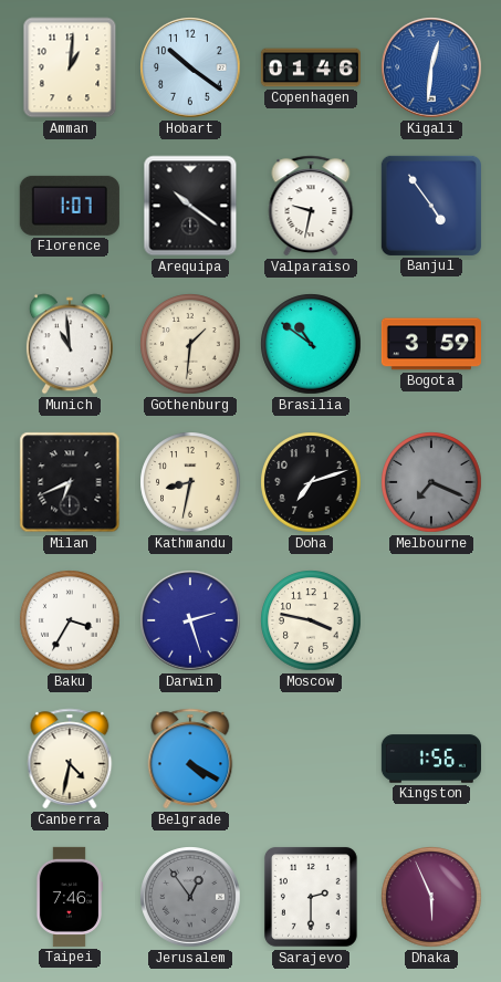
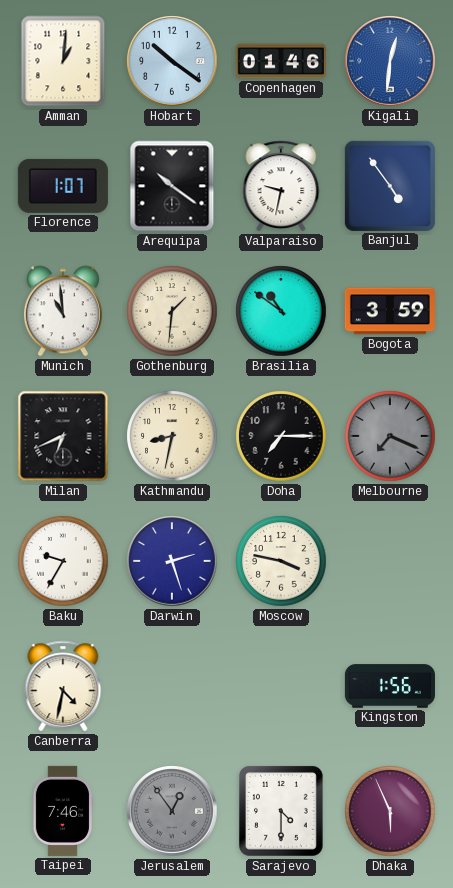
Doha: 7:12 -> 7:15
Baku: 3:35 -> 9:35
Belgrade: 4:20 -> none
Sarajevo: 2:30 -> 4:30
